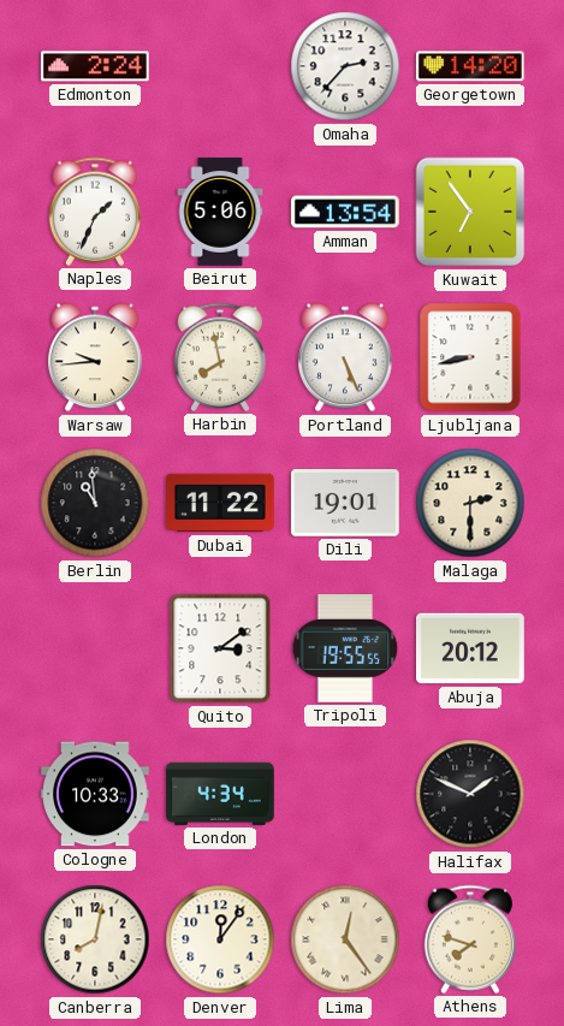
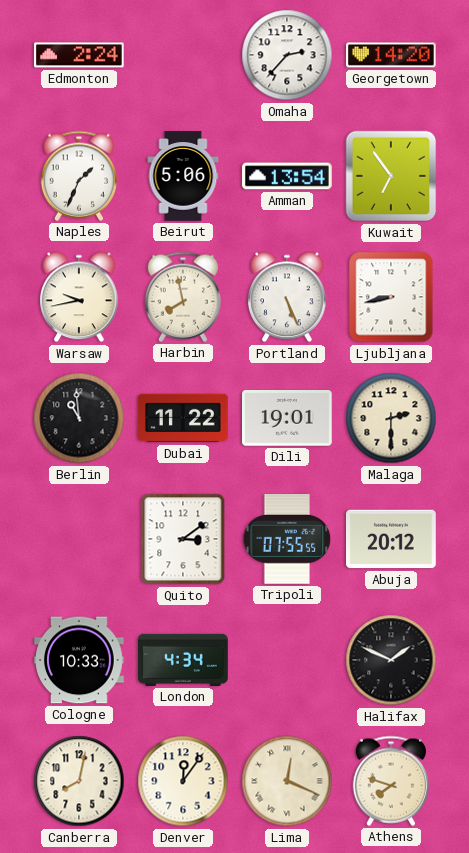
Warsaw: 9:44 -> 9:43
Tripoli: 19:55 -> 07:55
Lima: 12:24 -> 12:19
